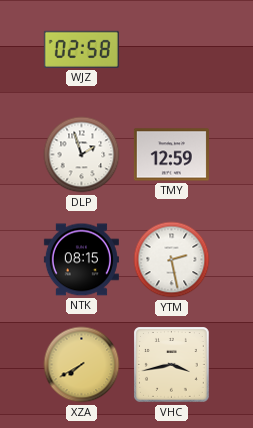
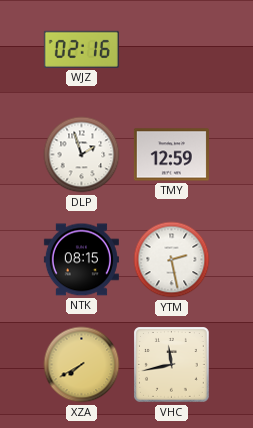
WJZ: 02:58 -> 02:16
VHC: 3:43 -> 11:43
